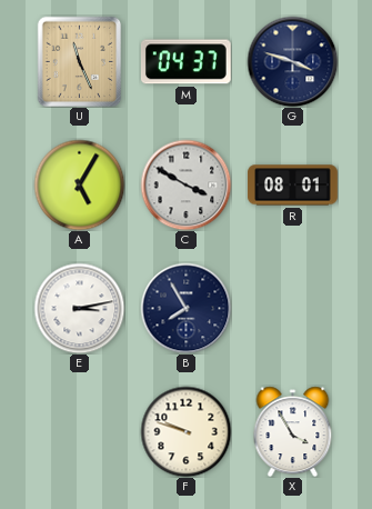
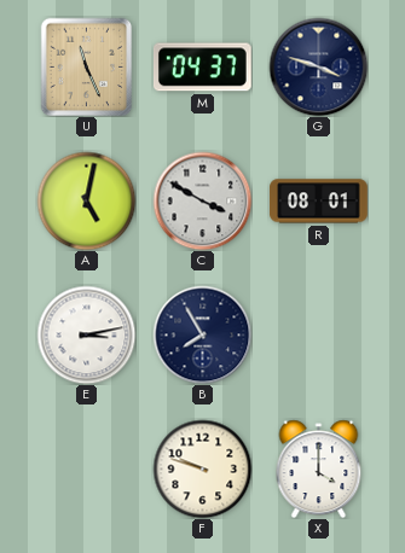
A: 5:05 -> 5:02
X: 3:55 -> 4:00
